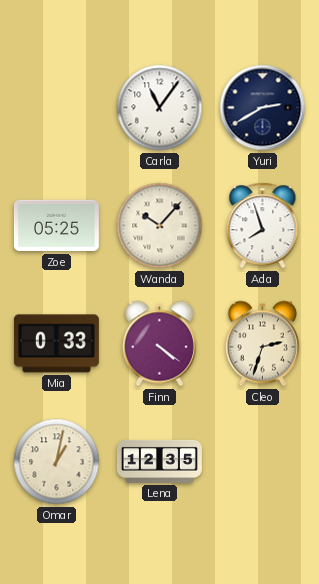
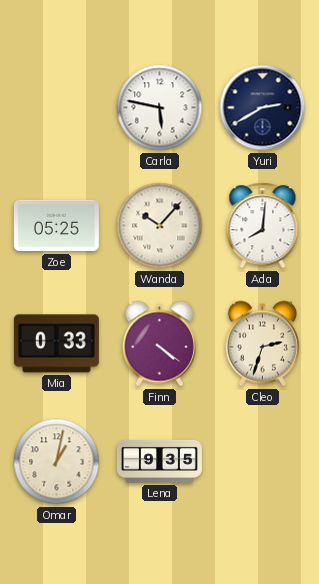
Carla: 11:06 -> 5:47
Ada: 7:57 -> 8:01
Lena: 12:35 -> 9:35
